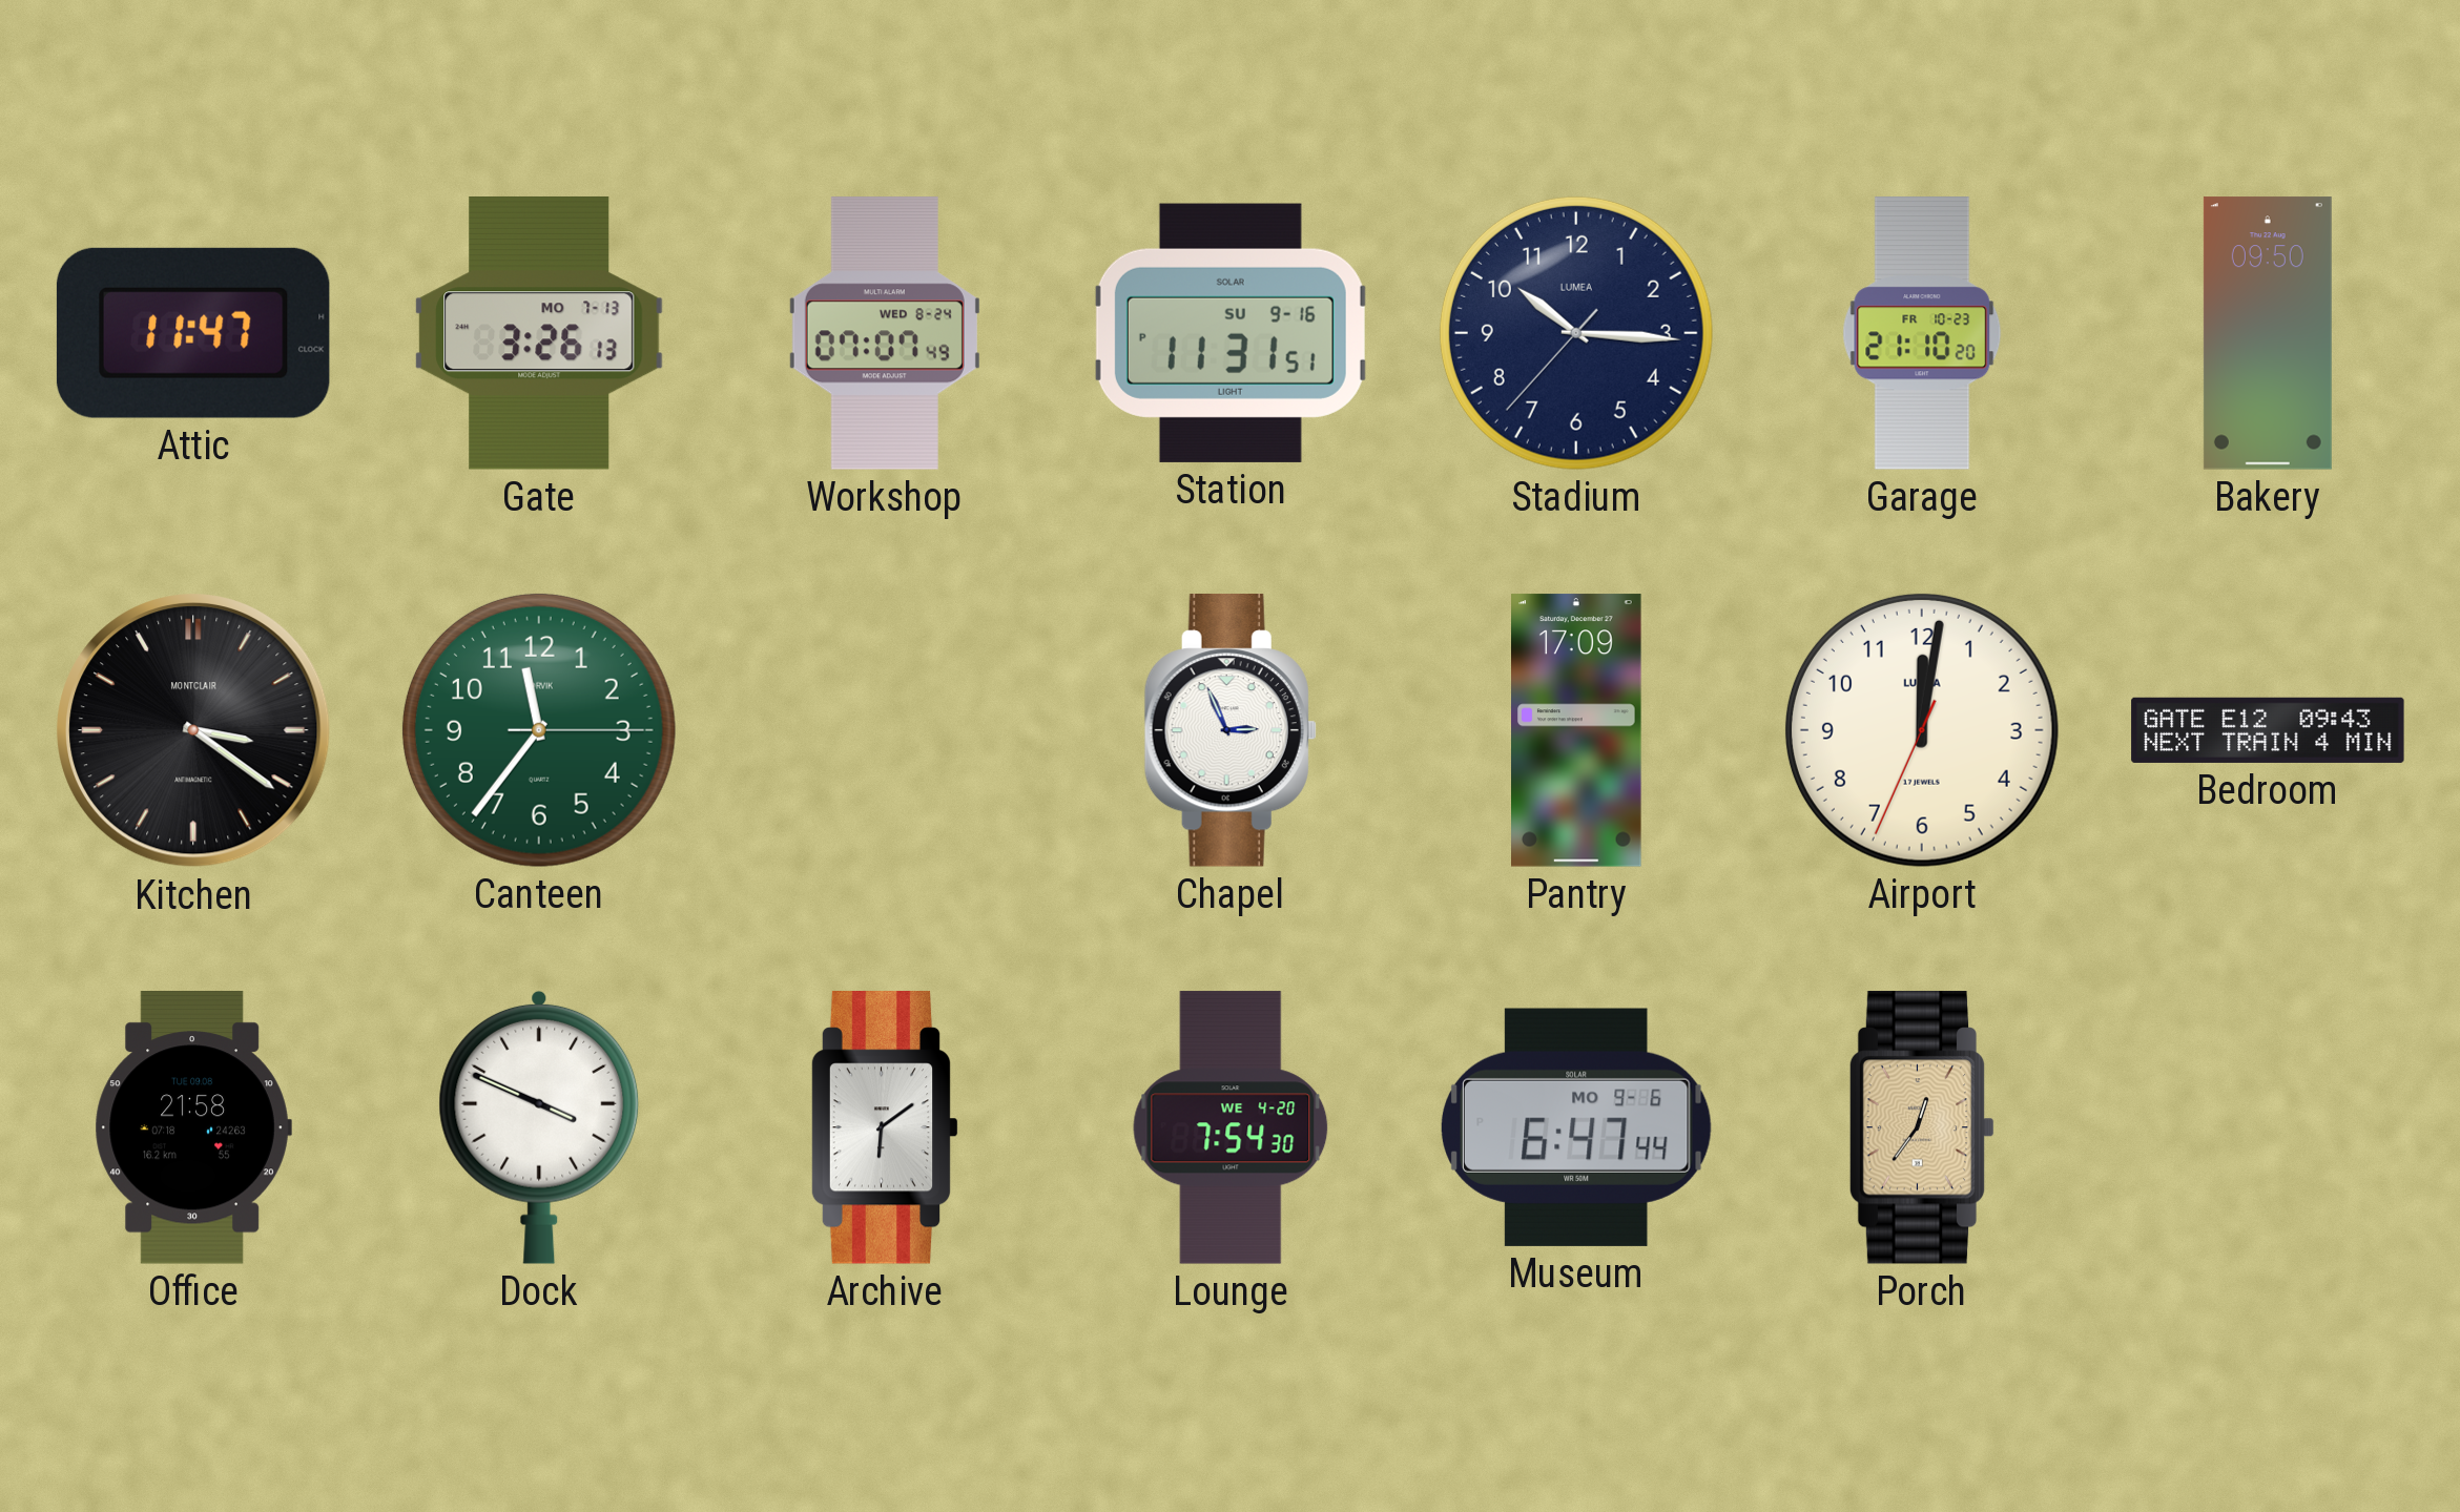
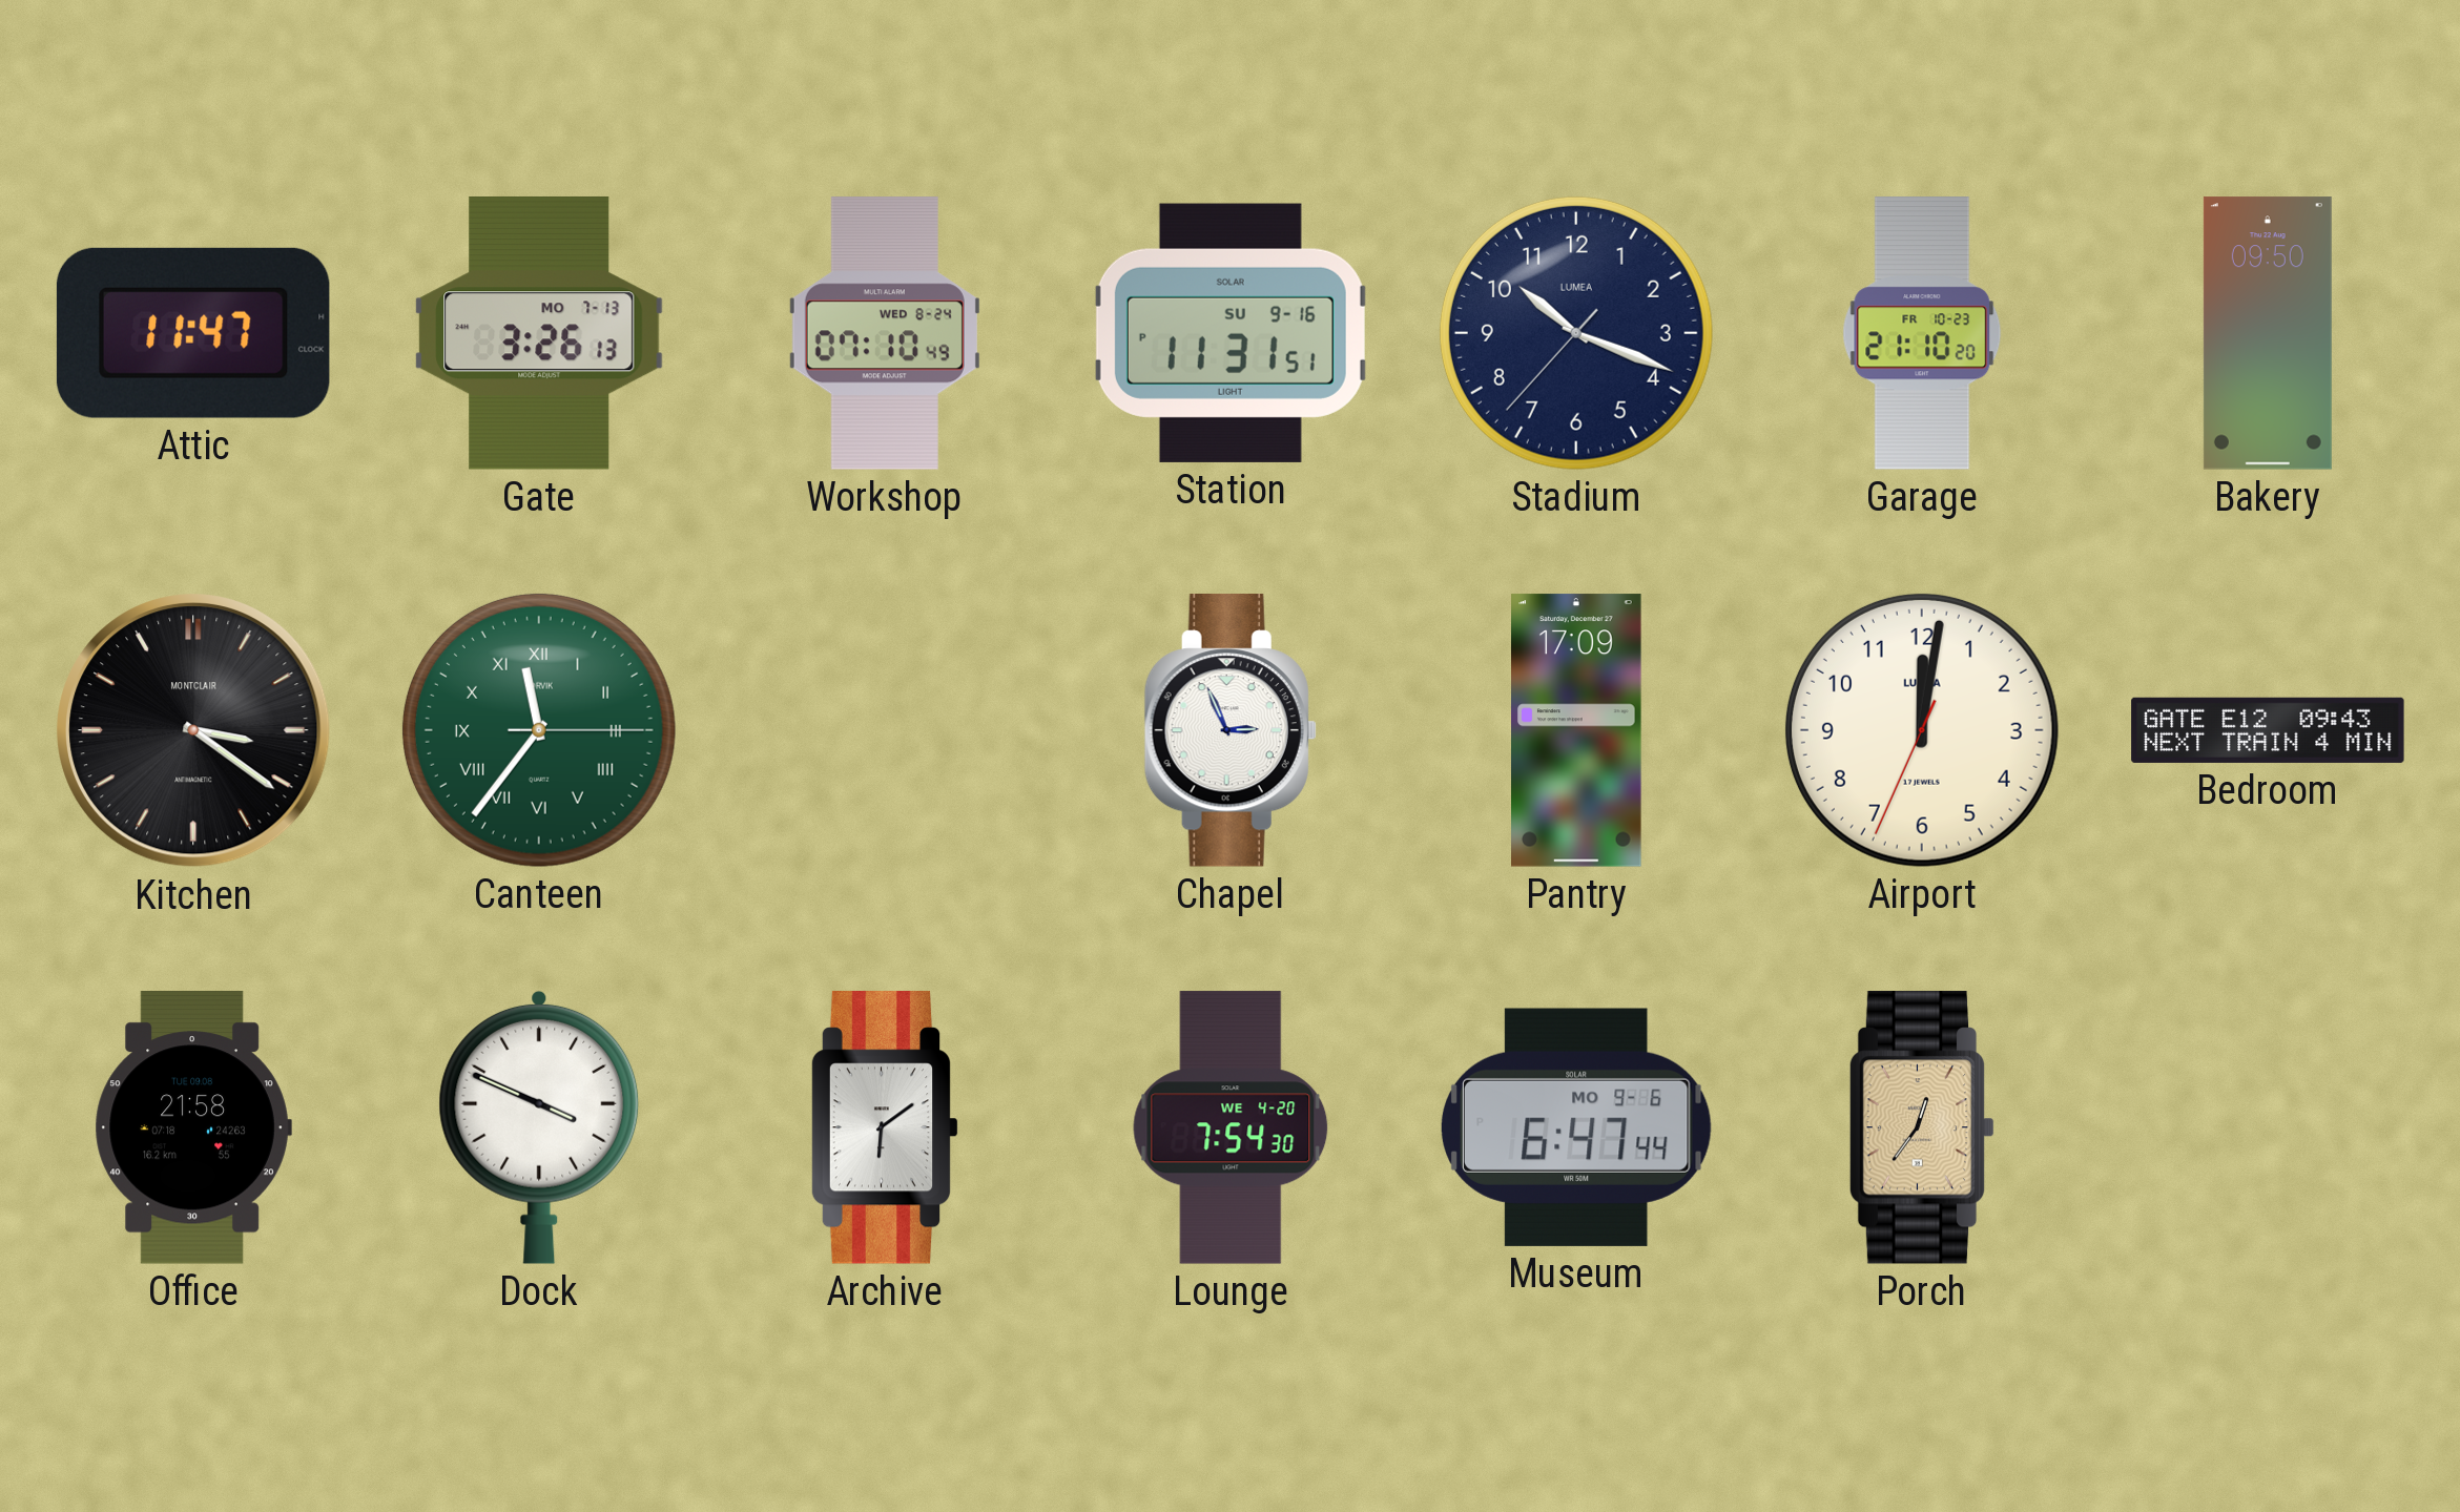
Workshop: 07:07 -> 07:10
Stadium: 10:15 -> 10:18
Canteen numerals: Arabic -> Roman
